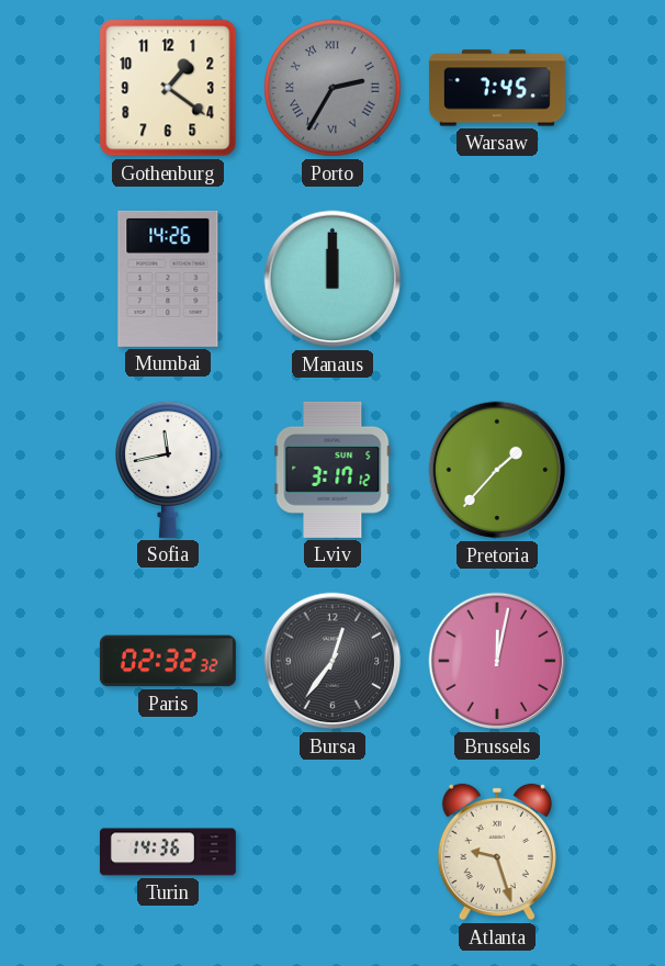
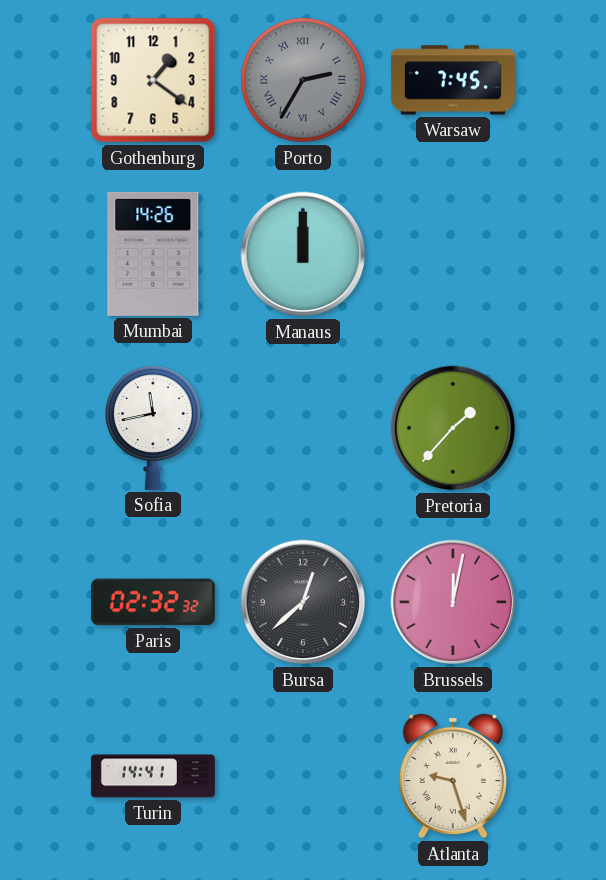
Lviv: 3:17 -> none
Bursa: 12:36 -> 12:38
Turin: 14:36 -> 14:41
